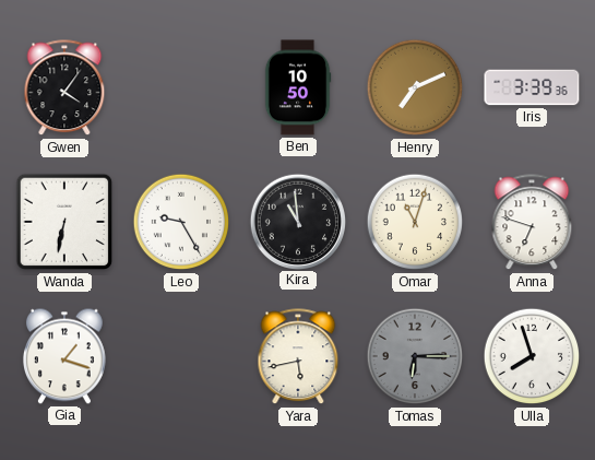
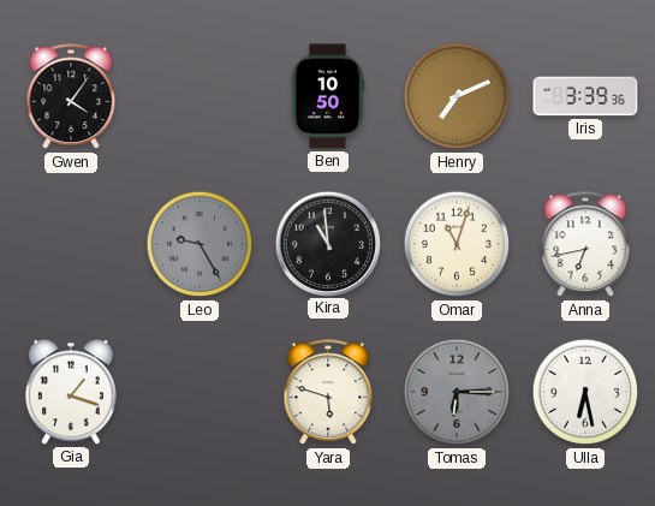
Wanda: 6:32 -> none
Leo dial: white -> grey
Anna: 6:48 -> 6:43
Yara: 5:43 -> 5:48
Ulla: 7:57 -> 6:28
